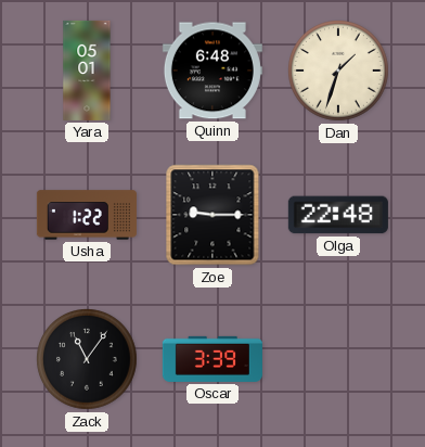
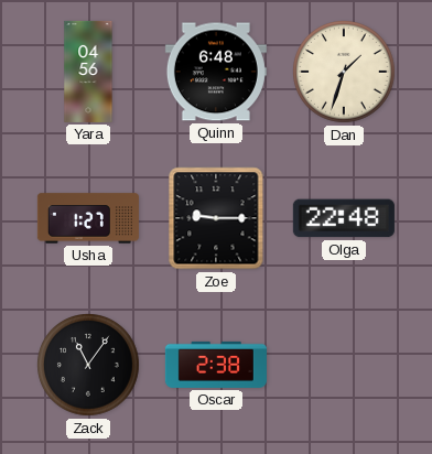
Yara: 05:01 -> 04:56
Usha: 1:22 -> 1:27
Oscar: 3:39 -> 2:38
